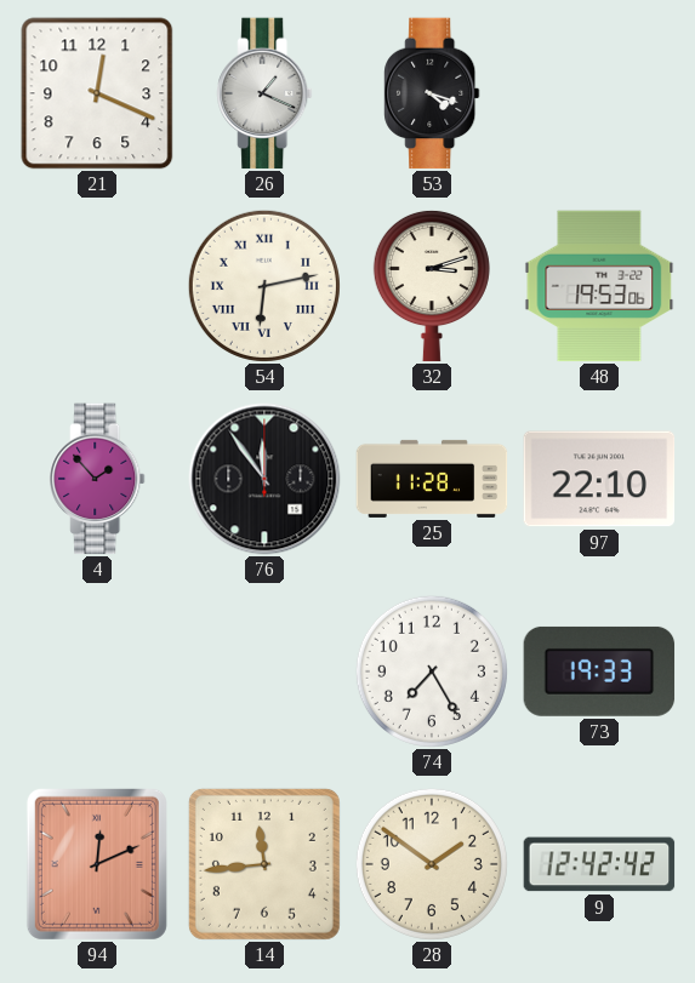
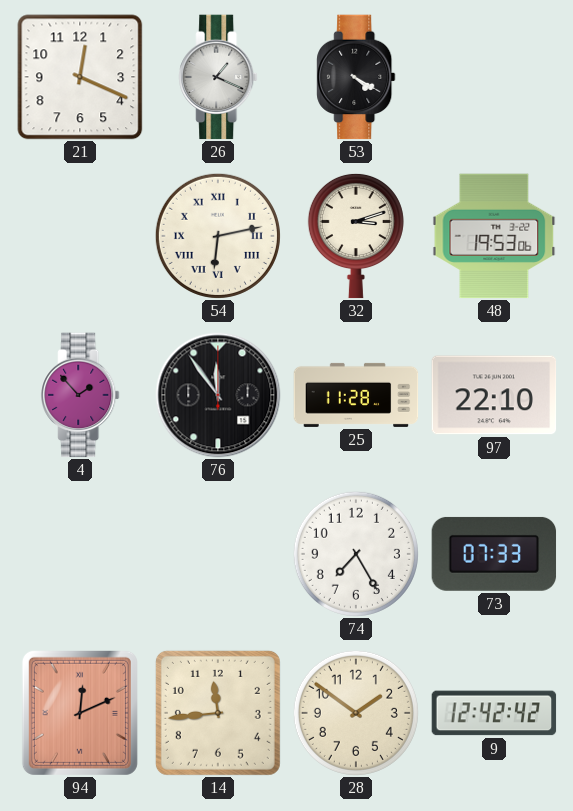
53: 4:18 -> 4:20
73: 19:33 -> 07:33
